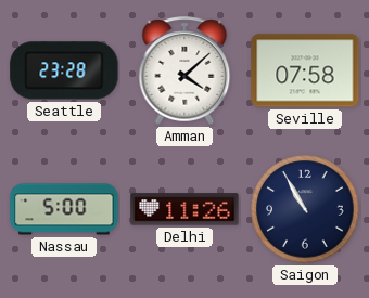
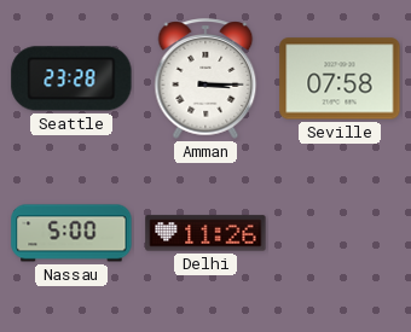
Amman: 4:08 -> 3:15
Saigon: 10:55 -> none
